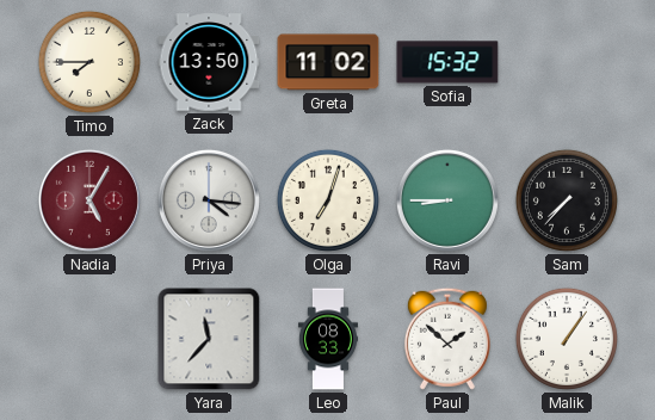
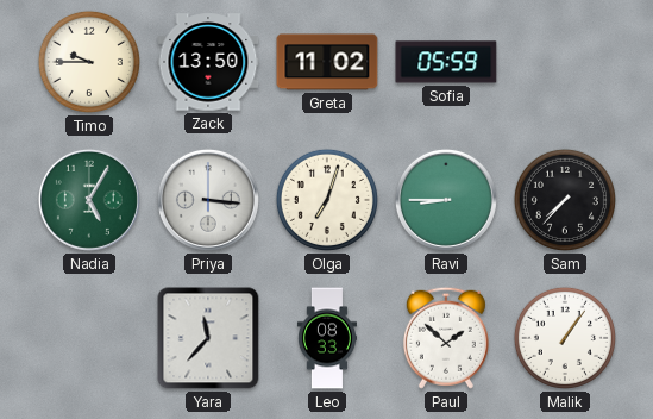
Timo: 7:45 -> 9:45
Sofia: 15:32 -> 05:59
Nadia dial: burgundy -> green
Priya: 4:16 -> 3:16
